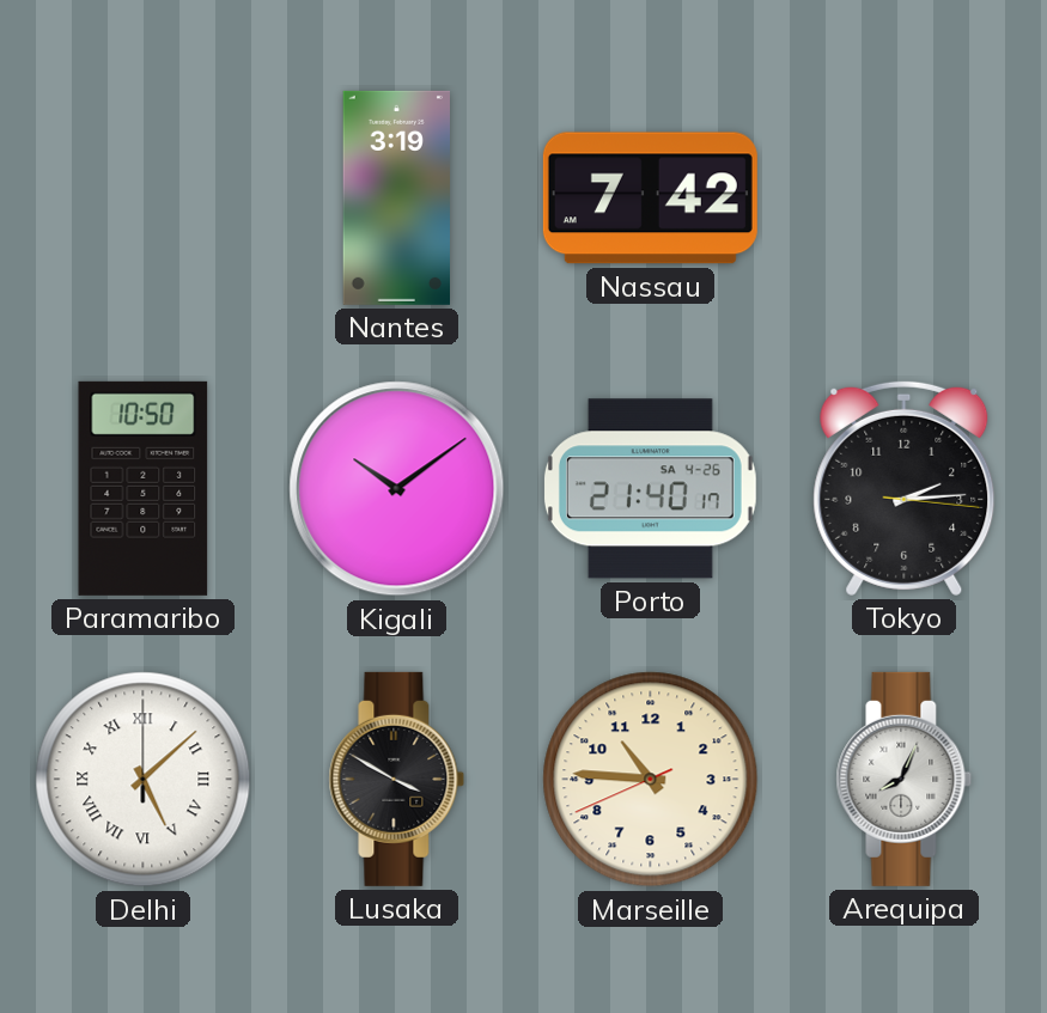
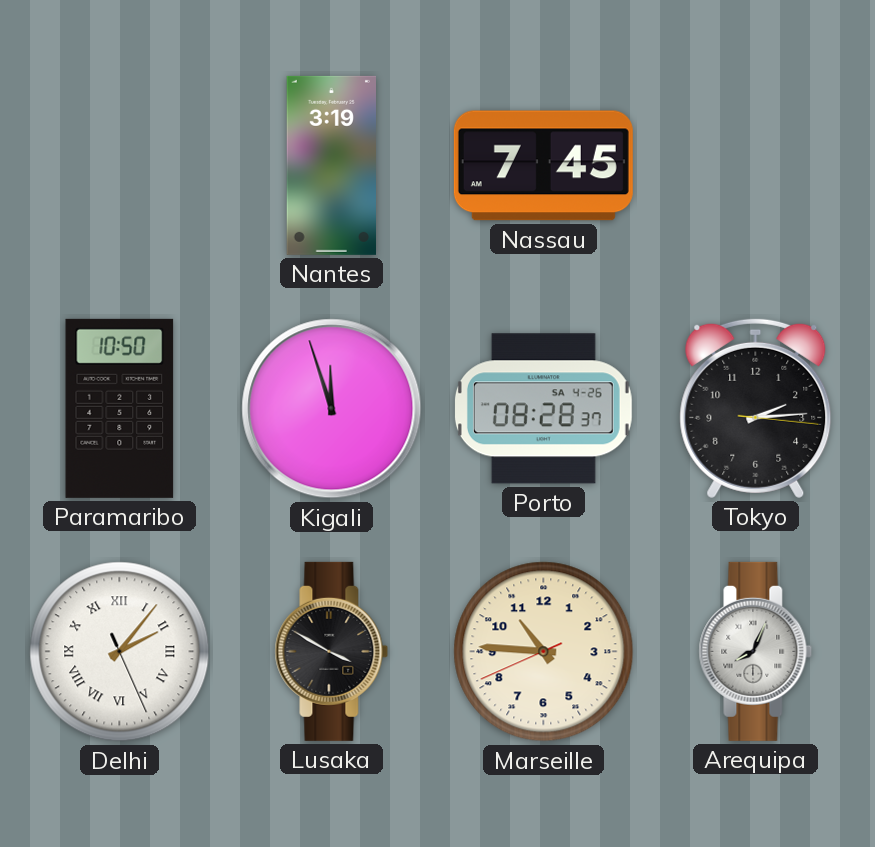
Nassau: 7:42 -> 7:45
Kigali: 10:09 -> 11:57
Porto: 21:40 -> 08:28
Delhi: 5:08 -> 2:06
